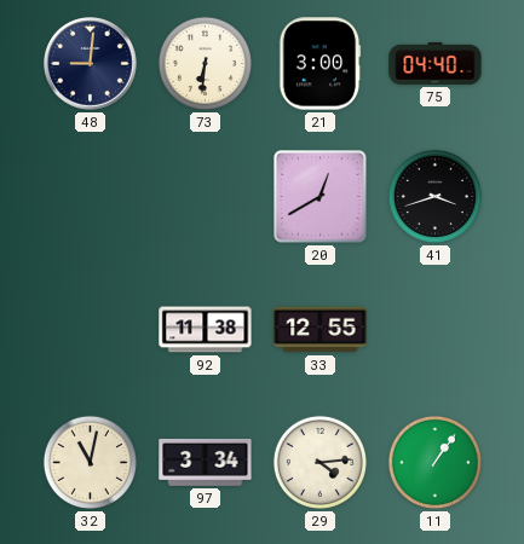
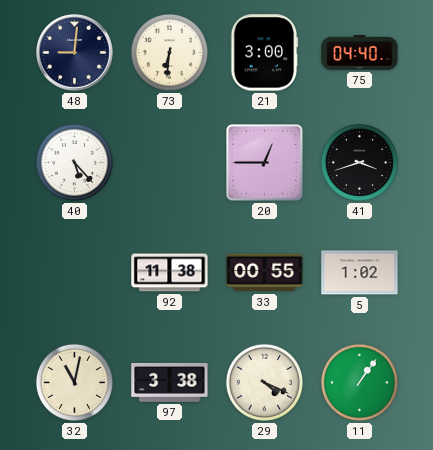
40: none -> 5:23
20: 12:40 -> 12:45
33: 12:55 -> 00:55
5: none -> 1:02
97: 3:34 -> 3:38
29: 4:14 -> 4:19
